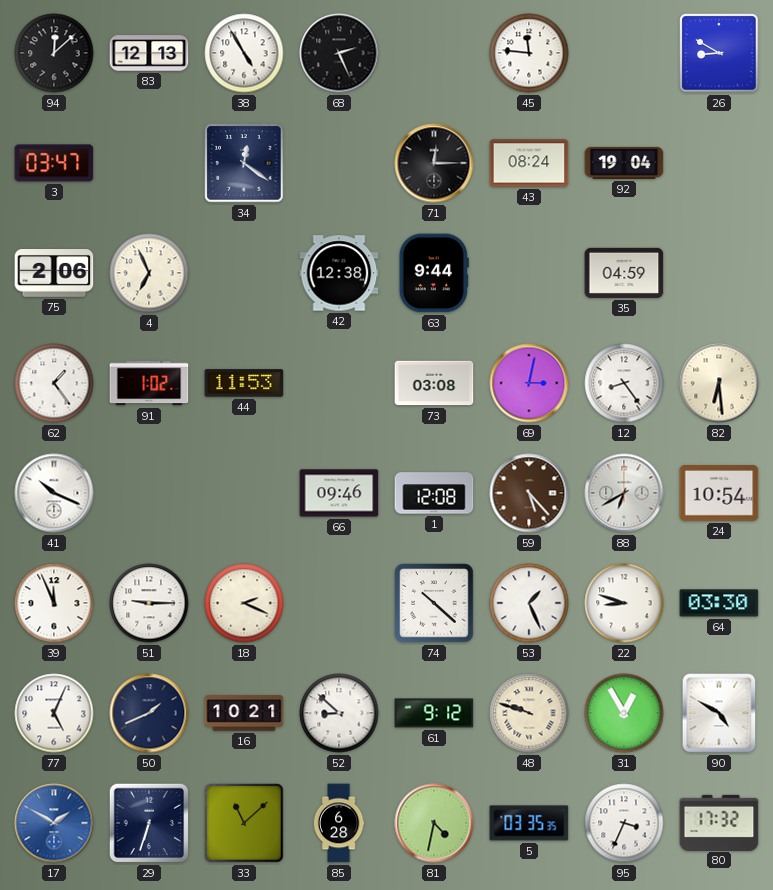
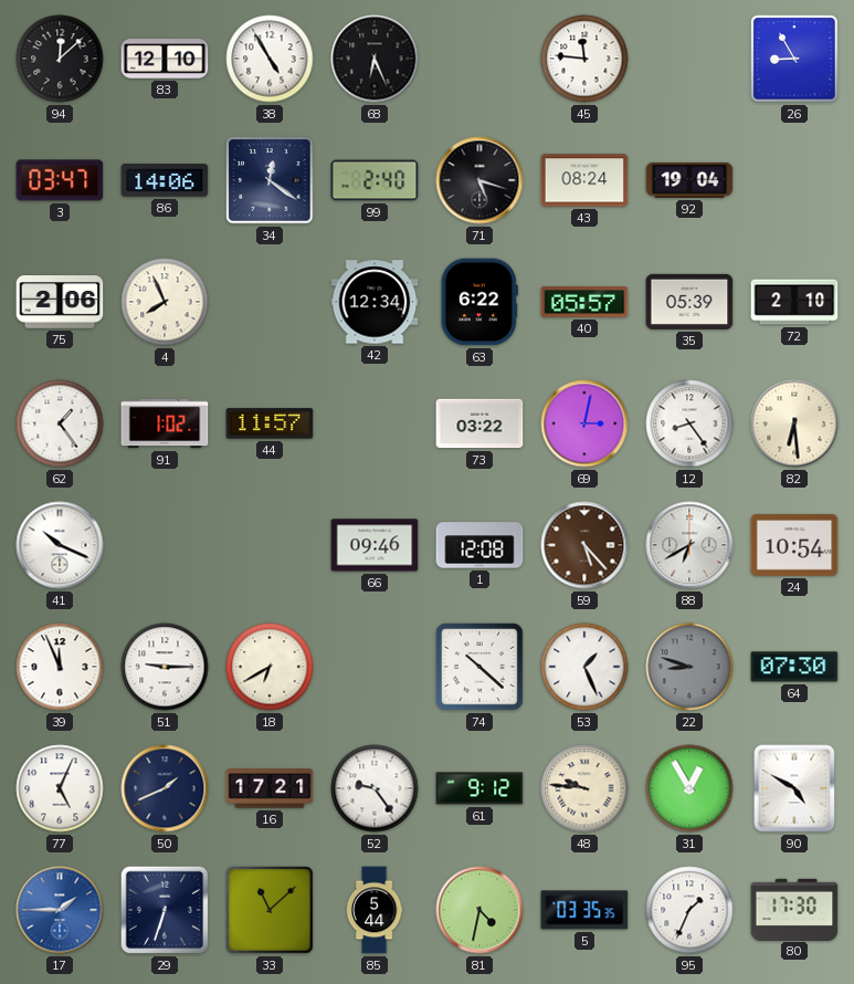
83: 12:13 -> 12:10
68: 2:26 -> 6:26
26: 8:50 -> 8:55
86: none -> 14:06
99: none -> 2:40
71: 12:15 -> 5:18
4: 6:56 -> 7:56
42: 12:38 -> 12:34
63: 9:44 -> 6:22
40: none -> 05:57
35: 04:59 -> 05:39
72: none -> 2:10
44: 11:53 -> 11:57
73: 03:08 -> 03:22
18: 2:19 -> 6:40
22 dial: white -> grey
64: 03:30 -> 07:30
16: 10:21 -> 17:21
52: 8:52 -> 9:24
48: 9:48 -> 9:46
17: 1:50 -> 1:45
85: 6:28 -> 5:44
95: 3:34 -> 1:34
80: 17:32 -> 17:30
